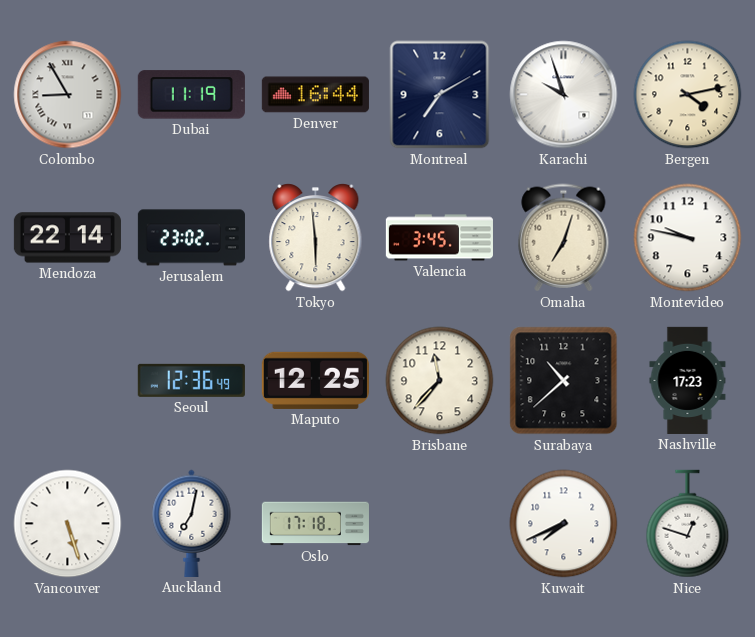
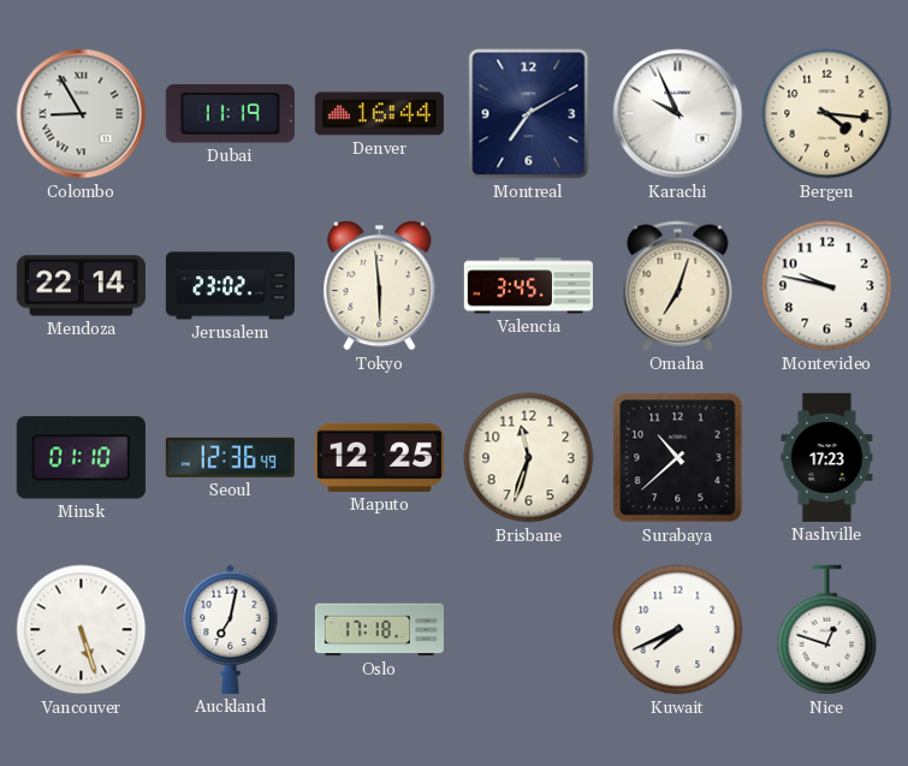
Karachi: 9:57 -> 9:56
Bergen: 4:13 -> 4:16
Minsk: none -> 01:10
Brisbane: 11:37 -> 11:33
